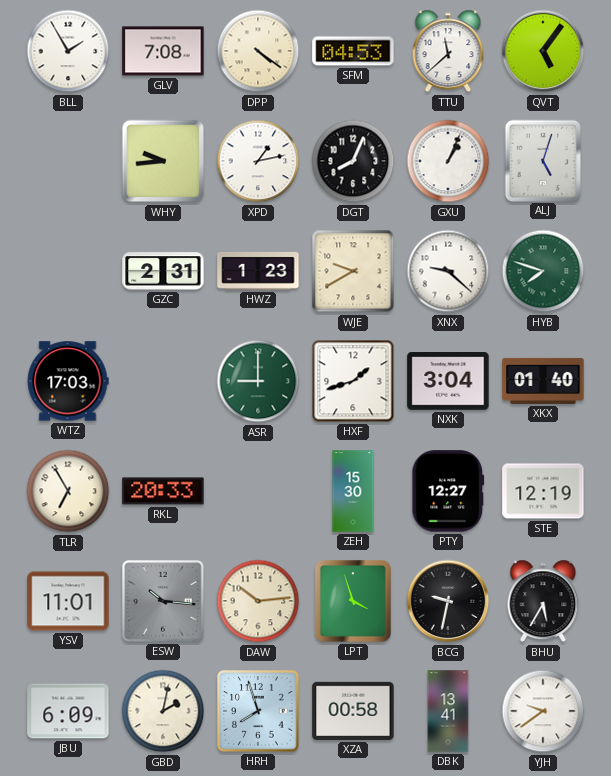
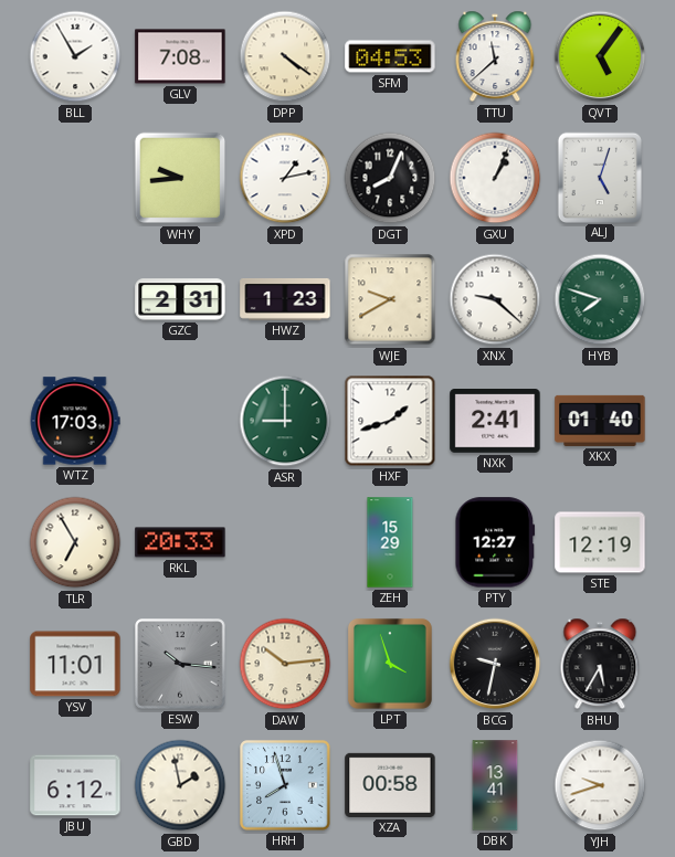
NXK: 3:04 -> 2:41
ZEH: 15:30 -> 15:29
JBU: 6:09 -> 6:12
GBD: 2:02 -> 1:58
YJH: 9:39 -> 9:42
